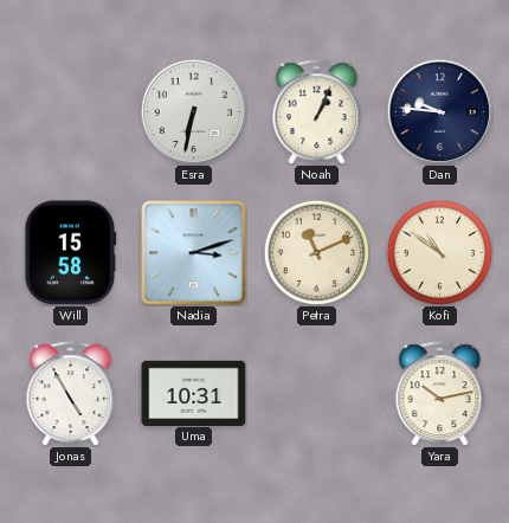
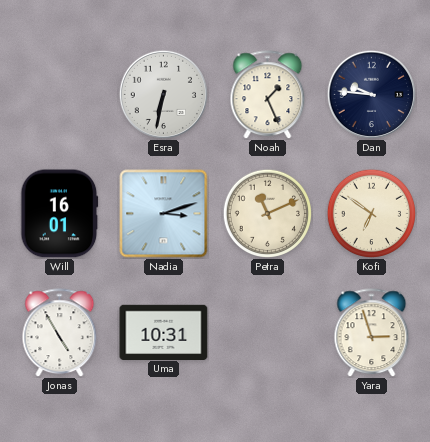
Noah: 1:04 -> 1:26
Will: 15:58 -> 16:01
Kofi: 10:51 -> 6:51
Yara: 10:13 -> 2:57
